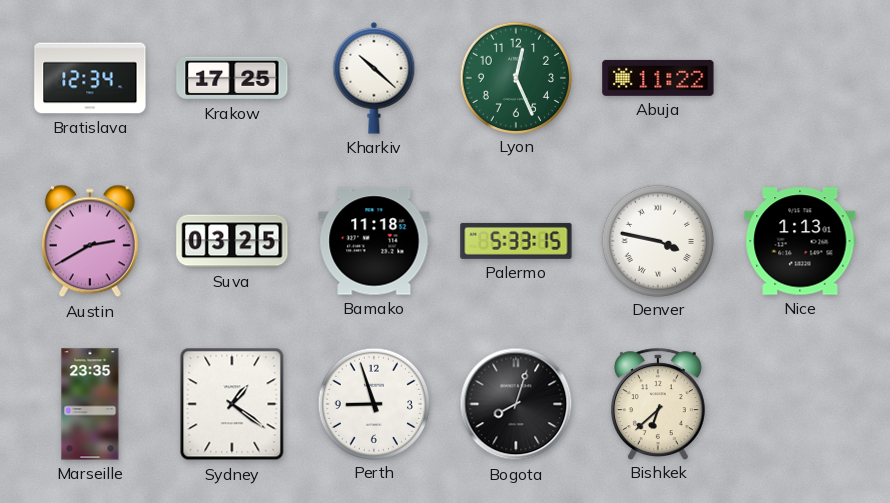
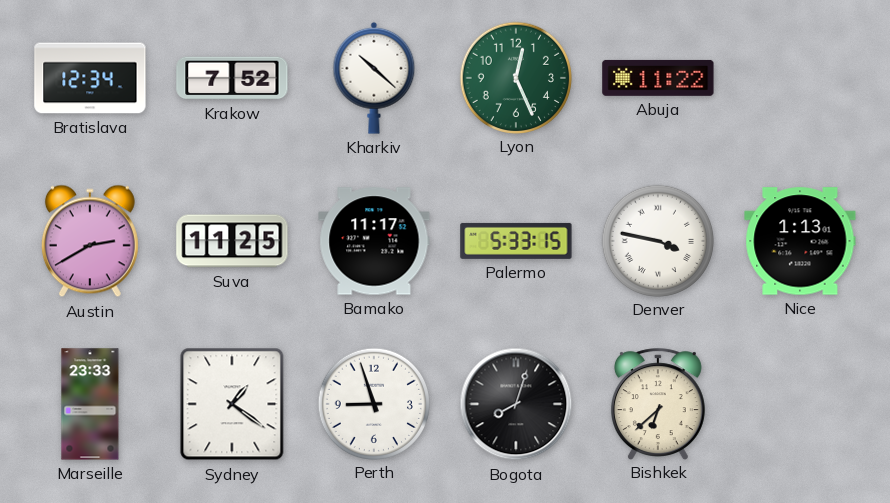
Krakow: 17:25 -> 7:52
Suva: 03:25 -> 11:25
Bamako: 11:18 -> 11:17
Marseille: 23:35 -> 23:33
